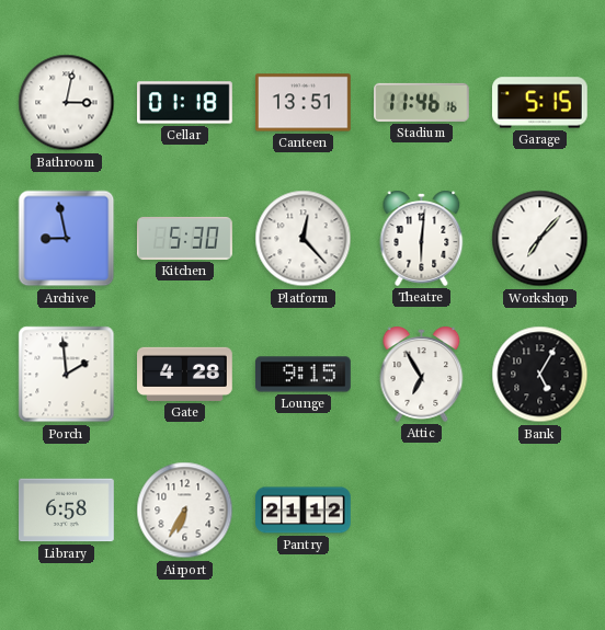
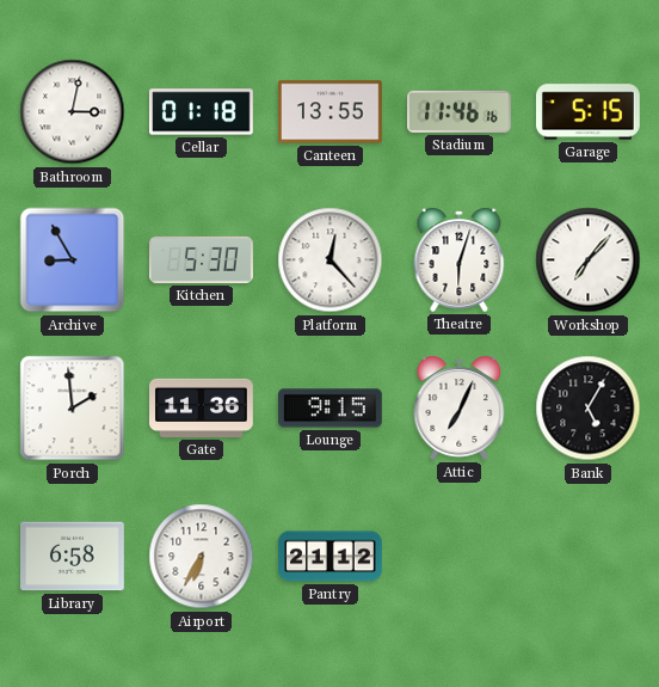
Canteen: 13:51 -> 13:55
Archive: 8:58 -> 8:55
Theatre: 6:01 -> 6:03
Gate: 4:28 -> 11:36
Attic: 6:55 -> 7:04
